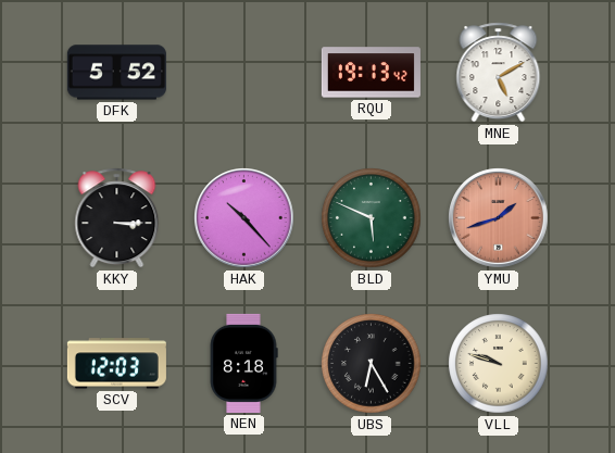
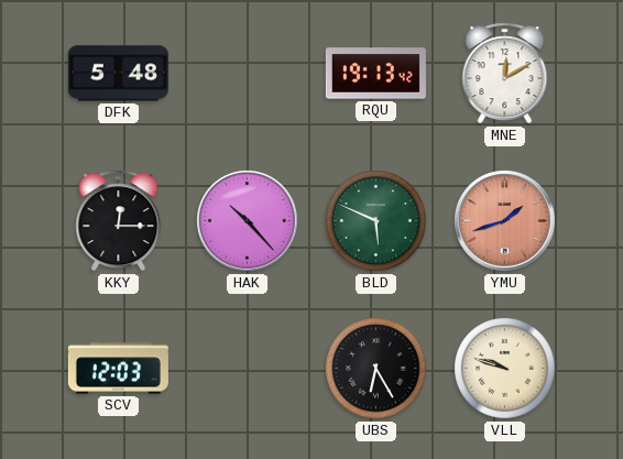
DFK: 5:52 -> 5:48
MNE: 5:10 -> 12:10
KKY: 3:15 -> 12:15
NEN: 8:18 -> none
